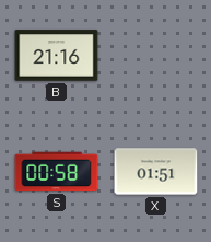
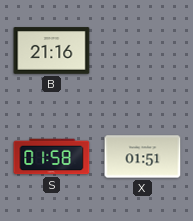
S: 00:58 -> 01:58
